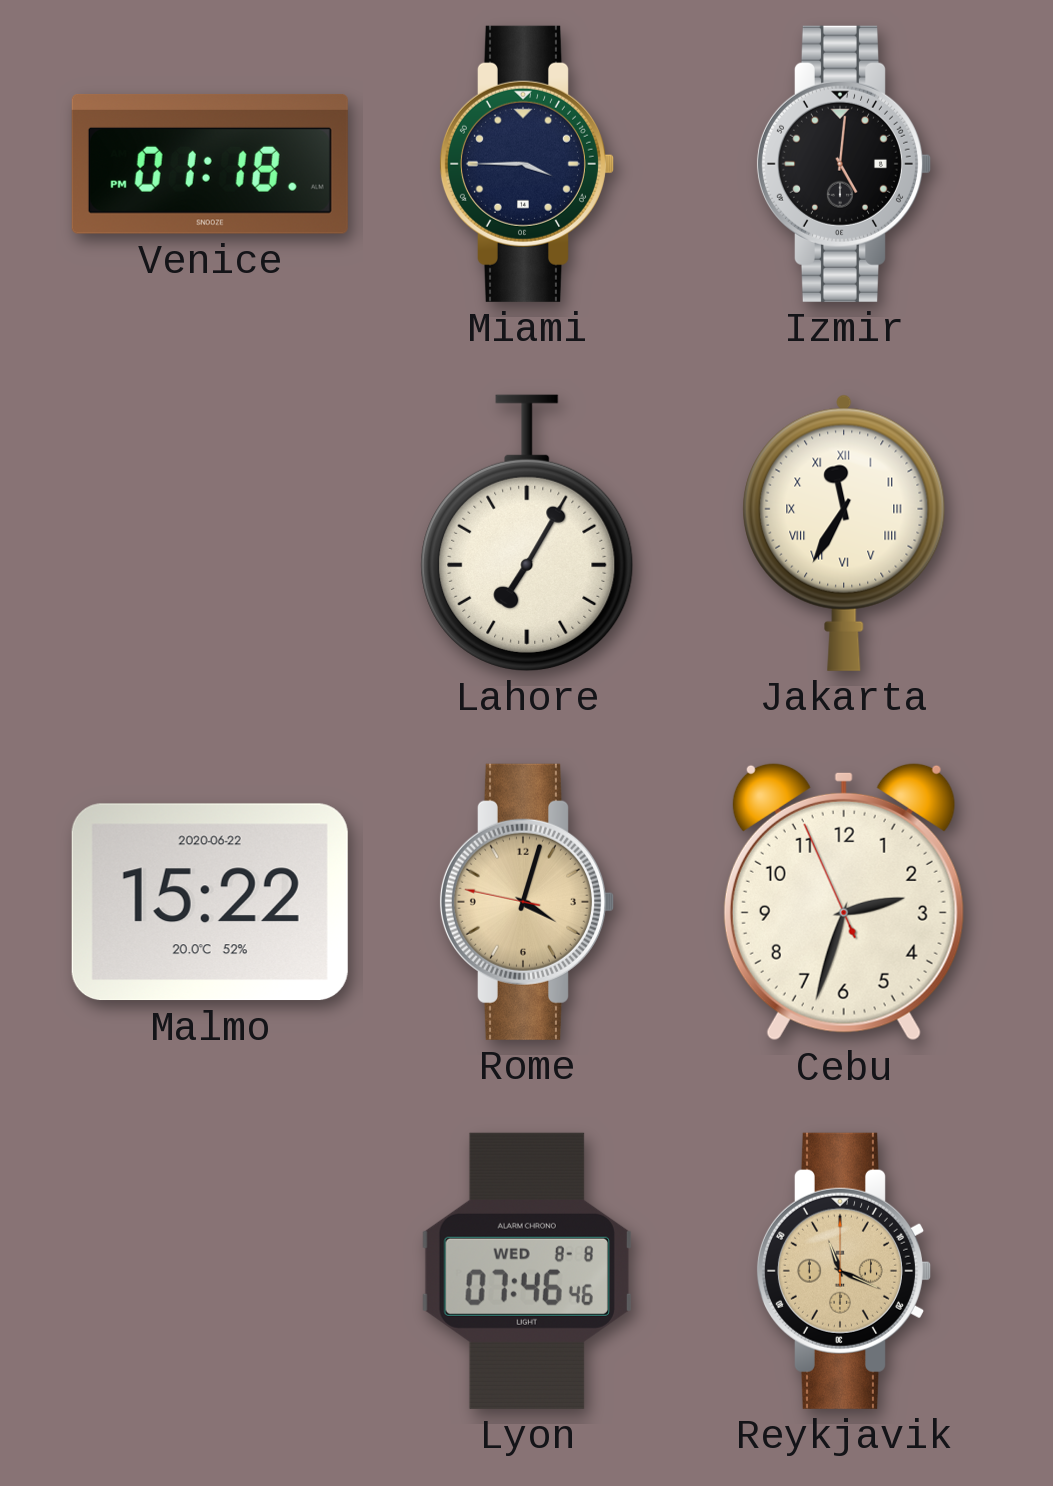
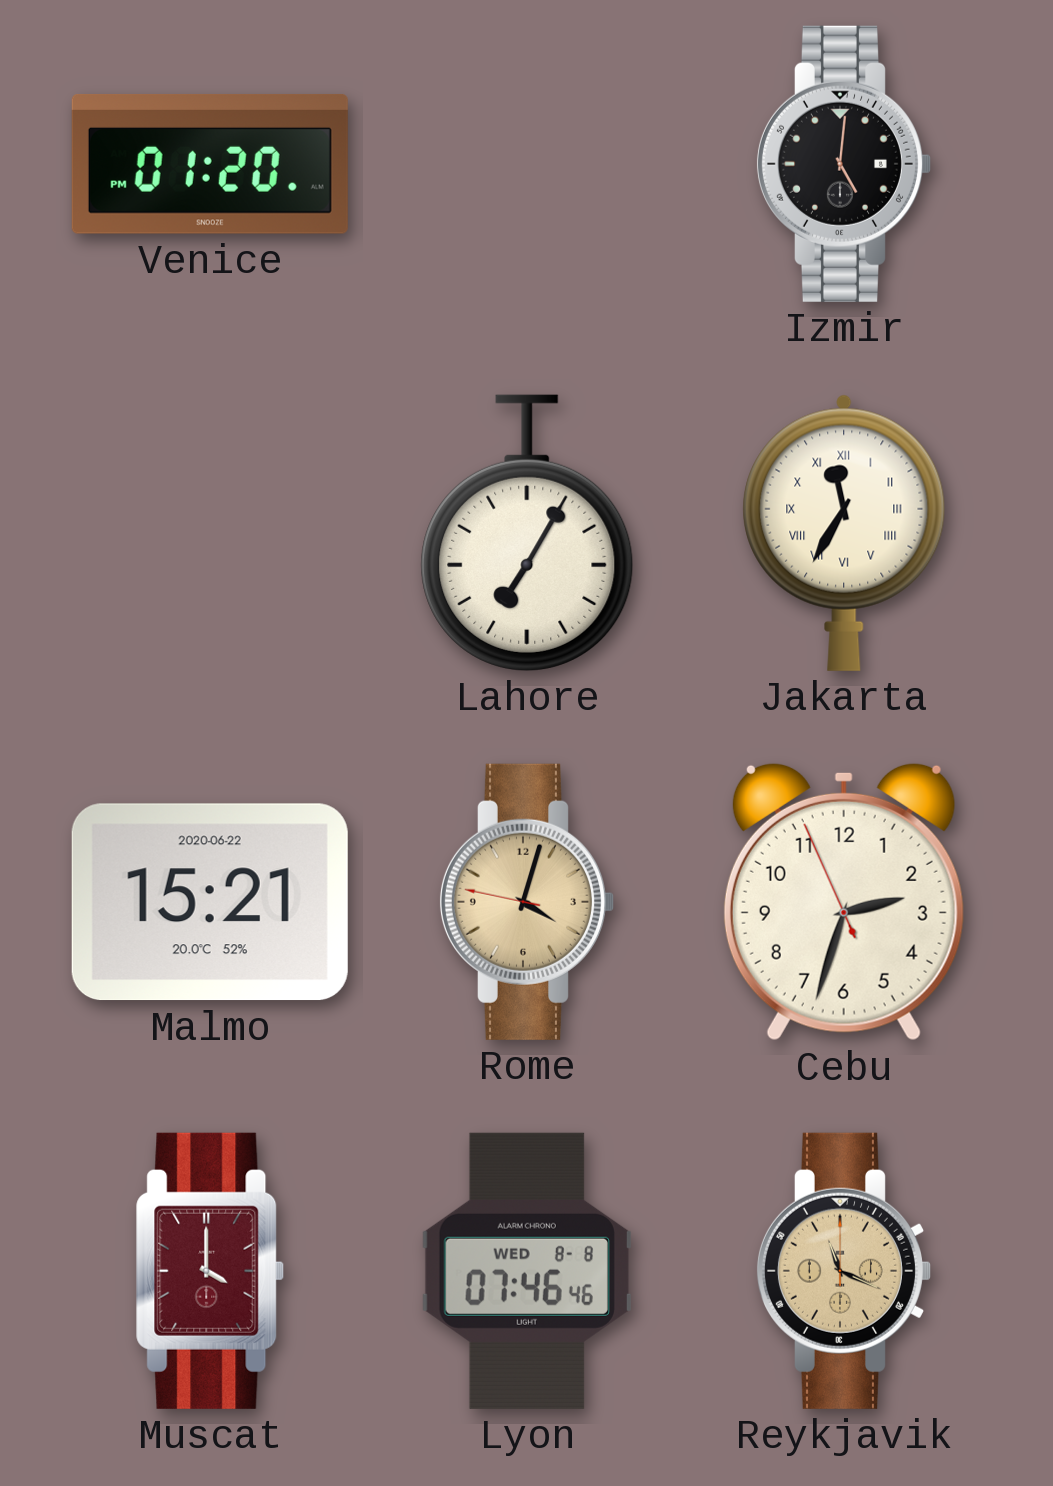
Venice: 01:18 -> 01:20
Miami: 3:45 -> none
Malmo: 15:22 -> 15:21
Muscat: none -> 4:00
